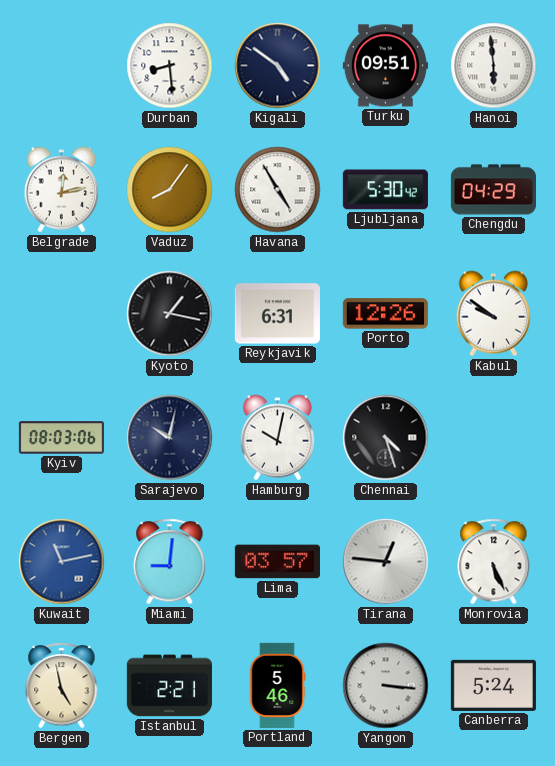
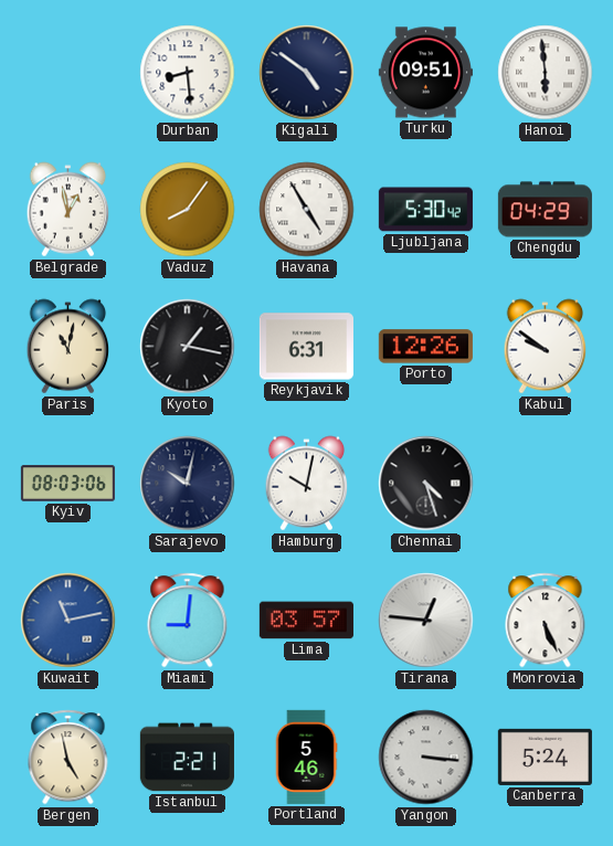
Belgrade: 12:13 -> 12:58
Paris: none -> 11:02
